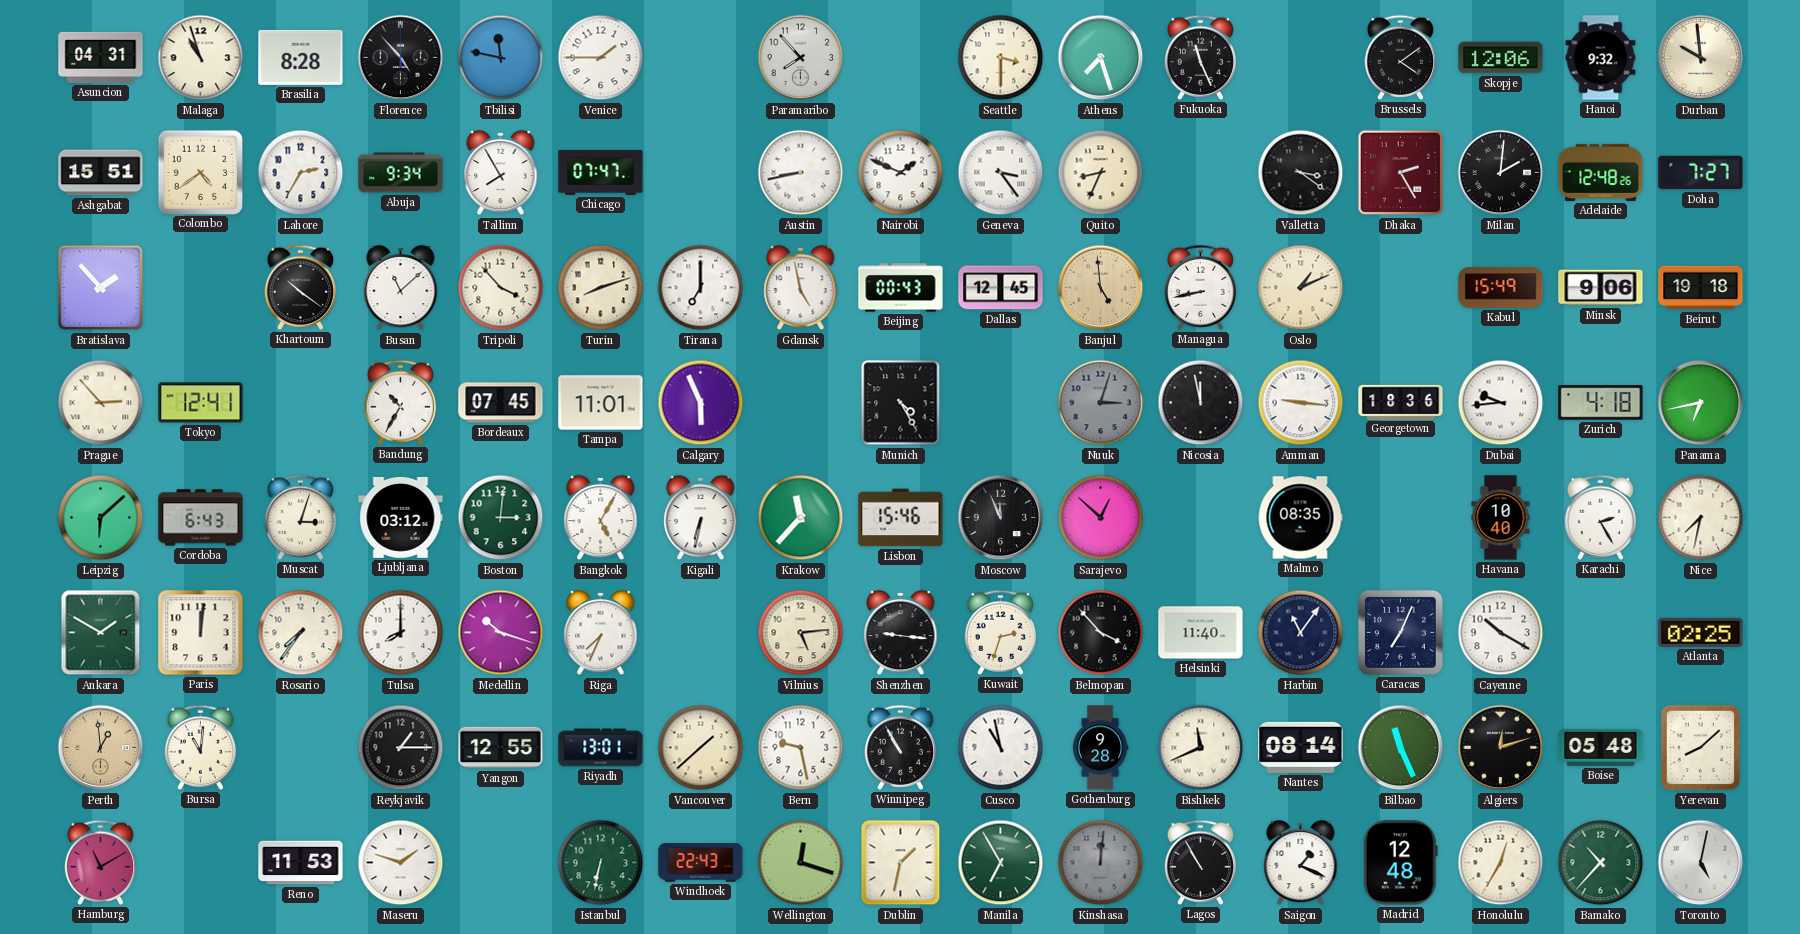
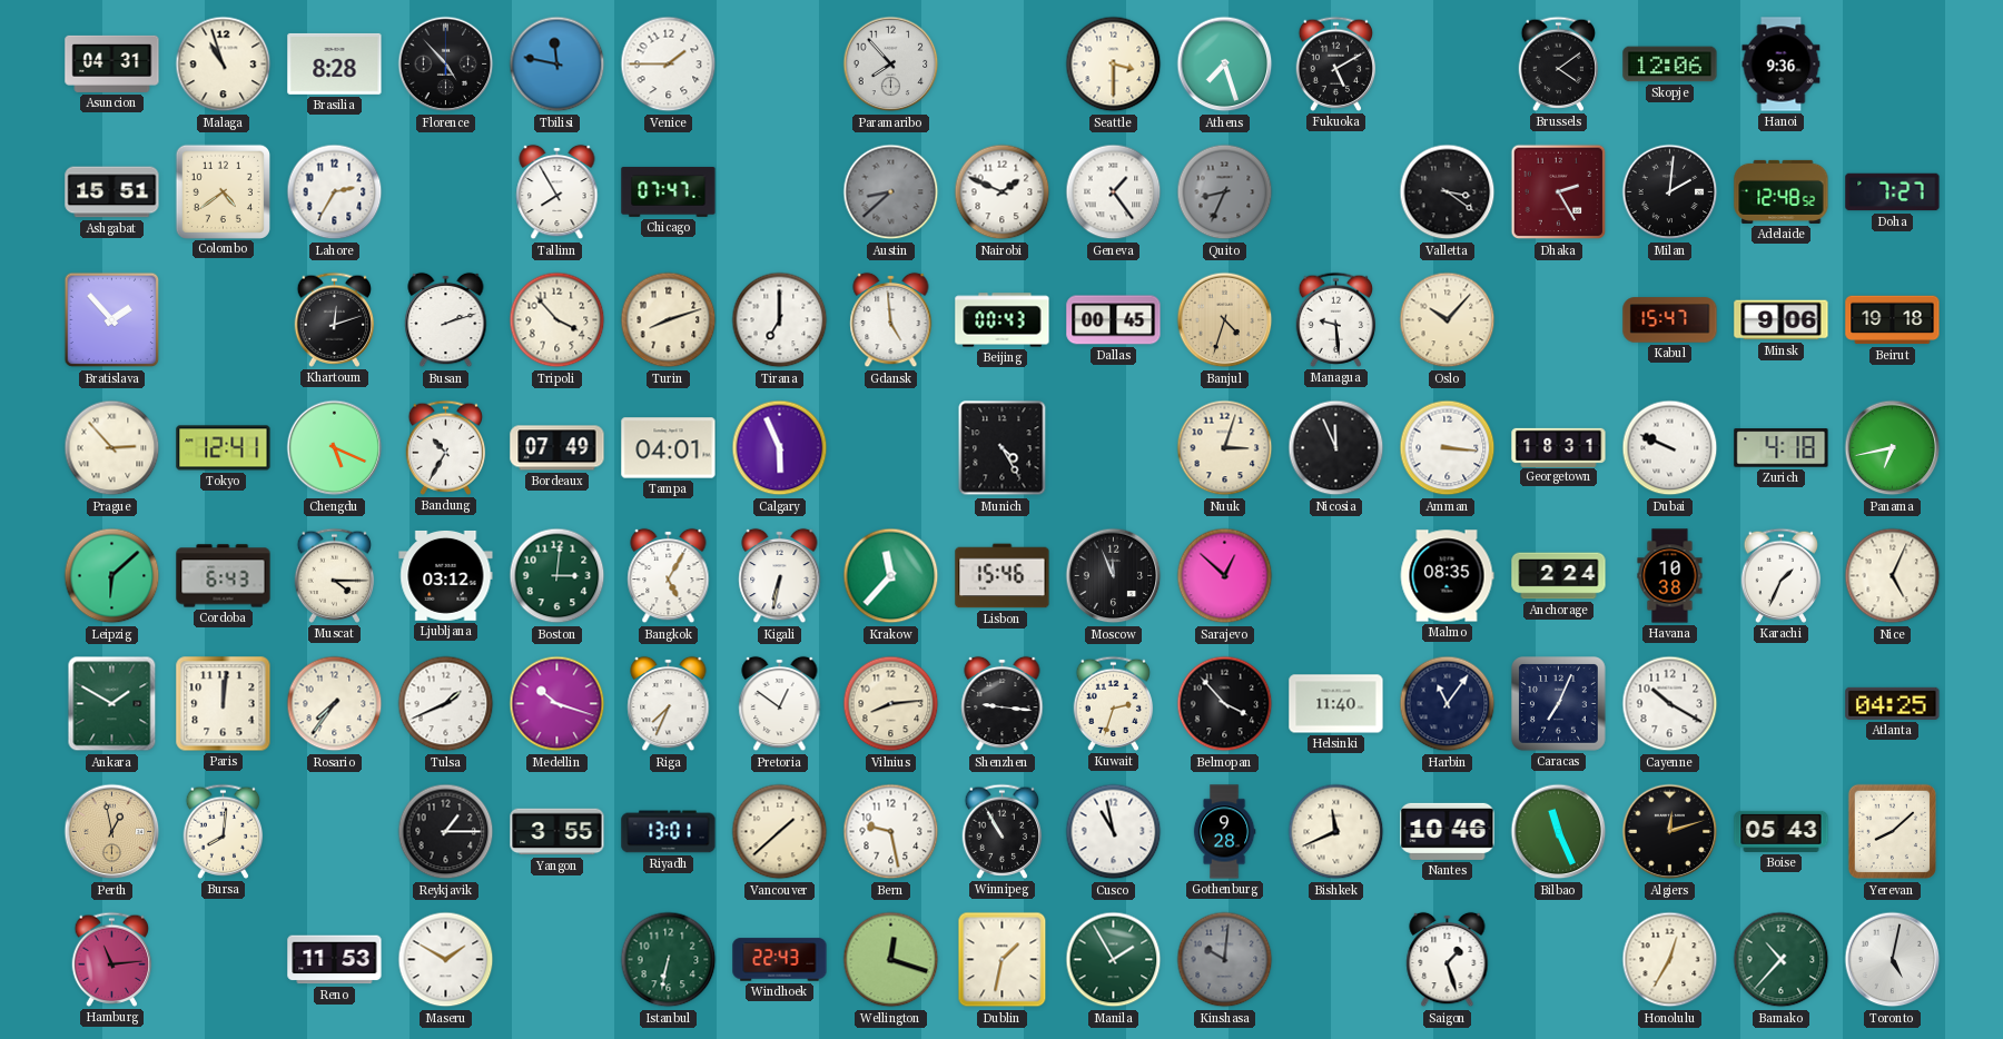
Fukuoka: 11:26 -> 5:10
Hanoi: 9:32 -> 9:36
Durban: 9:59 -> none
Abuja: 9:34 -> none
Austin: 8:43 -> 8:38
Austin dial: white -> grey
Geneva: 3:24 -> 1:24
Quito dial: cream -> grey
Adelaide: 12:48:26 -> 12:48:52
Khartoum: 10:21 -> 12:12
Busan: 11:08 -> 2:12
Gdansk: 4:58 -> 4:59
Dallas: 12:45 -> 00:45
Banjul: 4:59 -> 4:33
Managua: 8:43 -> 9:29
Oslo: 1:11 -> 10:07
Kabul: 15:49 -> 15:47
Chengdu: none -> 5:19
Bordeaux: 07:45 -> 07:49
Tampa: 11:01 -> 04:01
Nuuk dial: grey -> cream
Nicosia: 11:58 -> 11:56
Amman: 9:16 -> 3:16
Georgetown: 18:36 -> 18:31
Dubai: 9:44 -> 9:49
Muscat: 3:03 -> 4:15
Anchorage: none -> 2:24
Havana: 10:40 -> 10:38
Karachi: 2:25 -> 1:34
Nice: 7:32 -> 5:04
Tulsa: 8:00 -> 1:41
Pretoria: none -> 12:51
Vilnius: 5:14 -> 8:14
Atlanta: 02:25 -> 04:25
Perth: 12:59 -> 12:58
Bursa: 11:01 -> 8:01
Yangon: 12:55 -> 3:55
Nantes: 08:14 -> 10:46
Boise: 05:48 -> 05:43
Hamburg: 11:10 -> 11:14
Maseru: 1:48 -> 1:50
Manila: 6:55 -> 1:55
Kinshasa: 12:01 -> 10:01
Lagos: 10:55 -> none
Saigon: 1:19 -> 1:27
Madrid: 12:48 -> none
